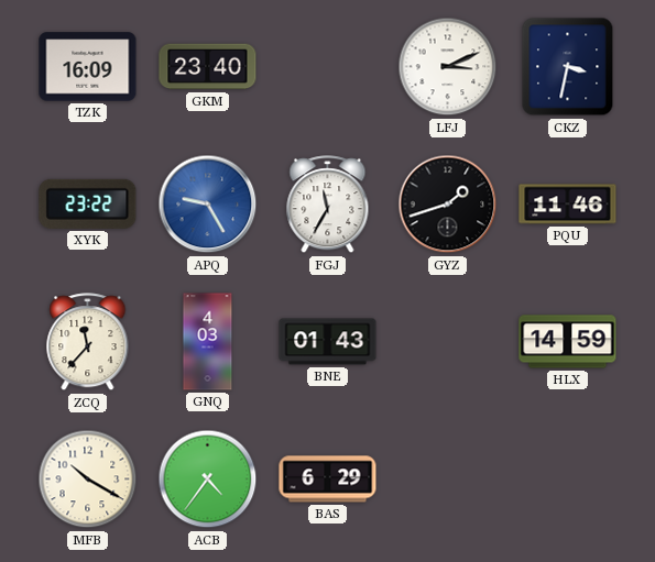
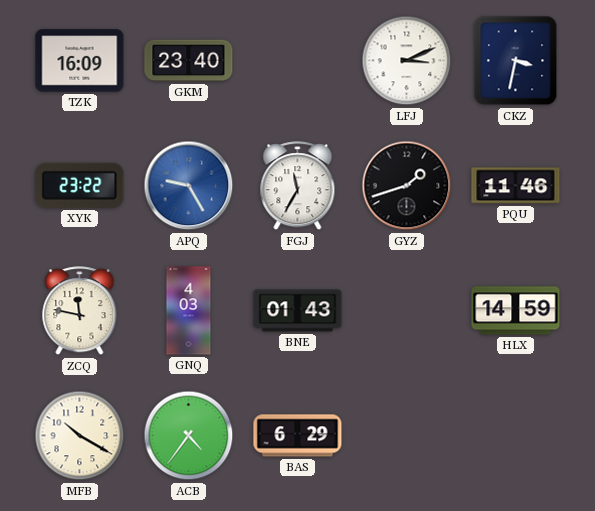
ZCQ: 11:37 -> 11:47
